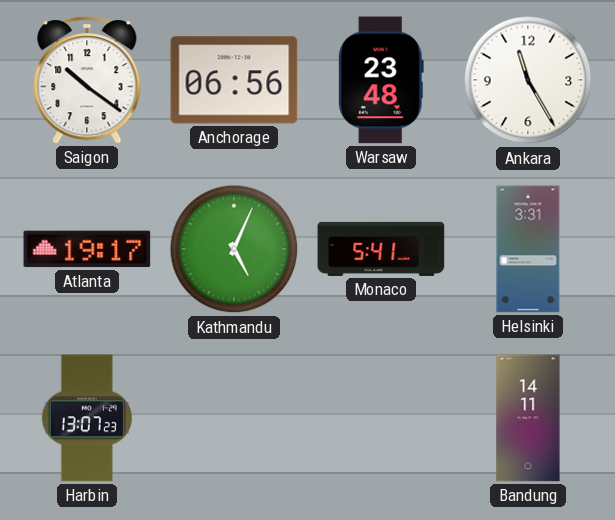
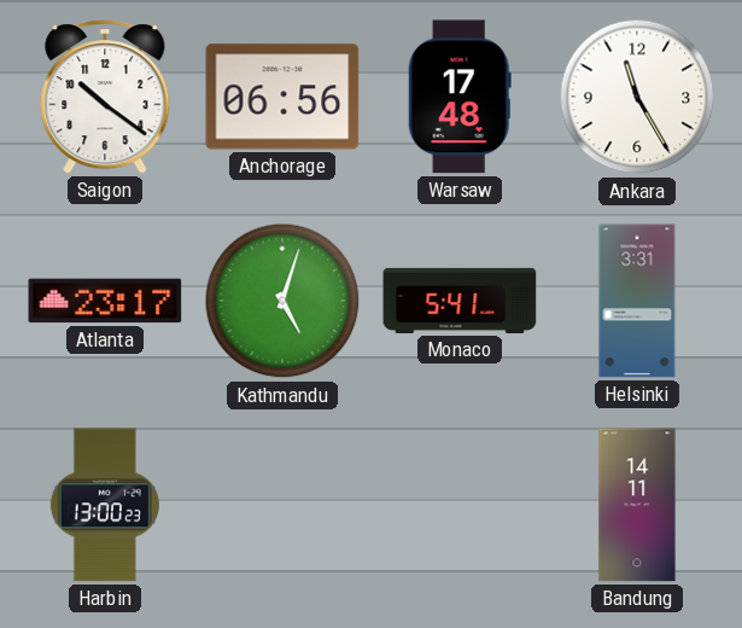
Warsaw: 23:48 -> 17:48
Atlanta: 19:17 -> 23:17
Kathmandu: 5:04 -> 5:03
Harbin: 13:07 -> 13:00
